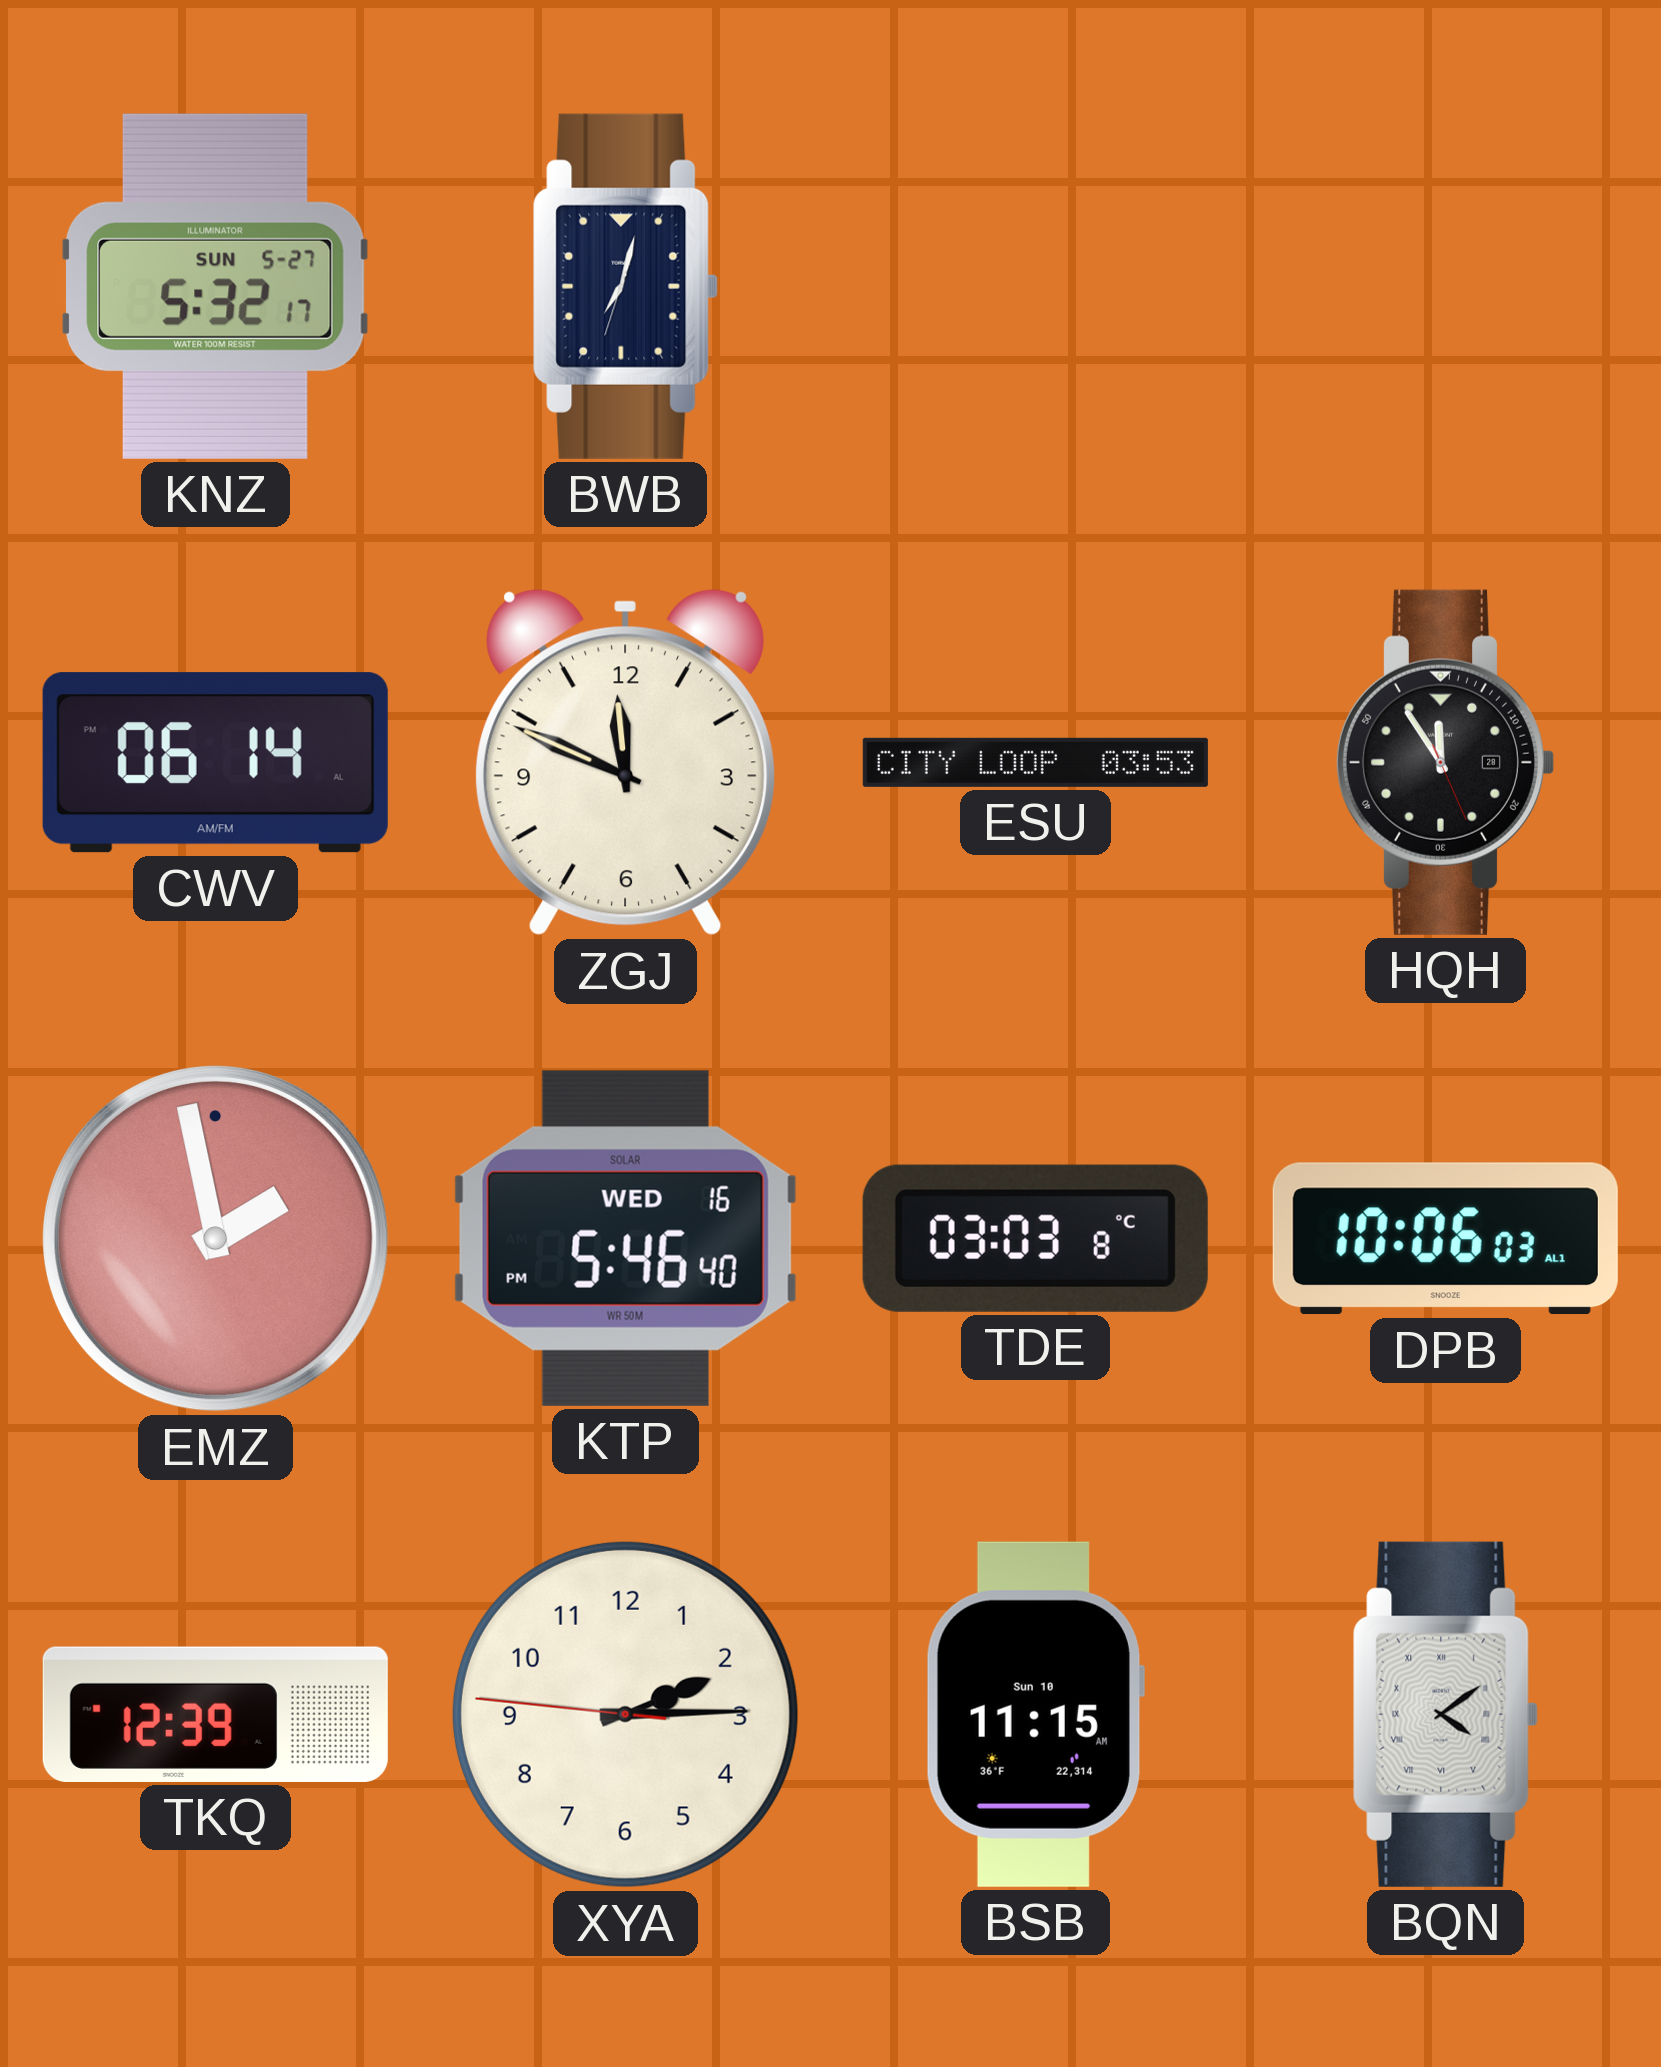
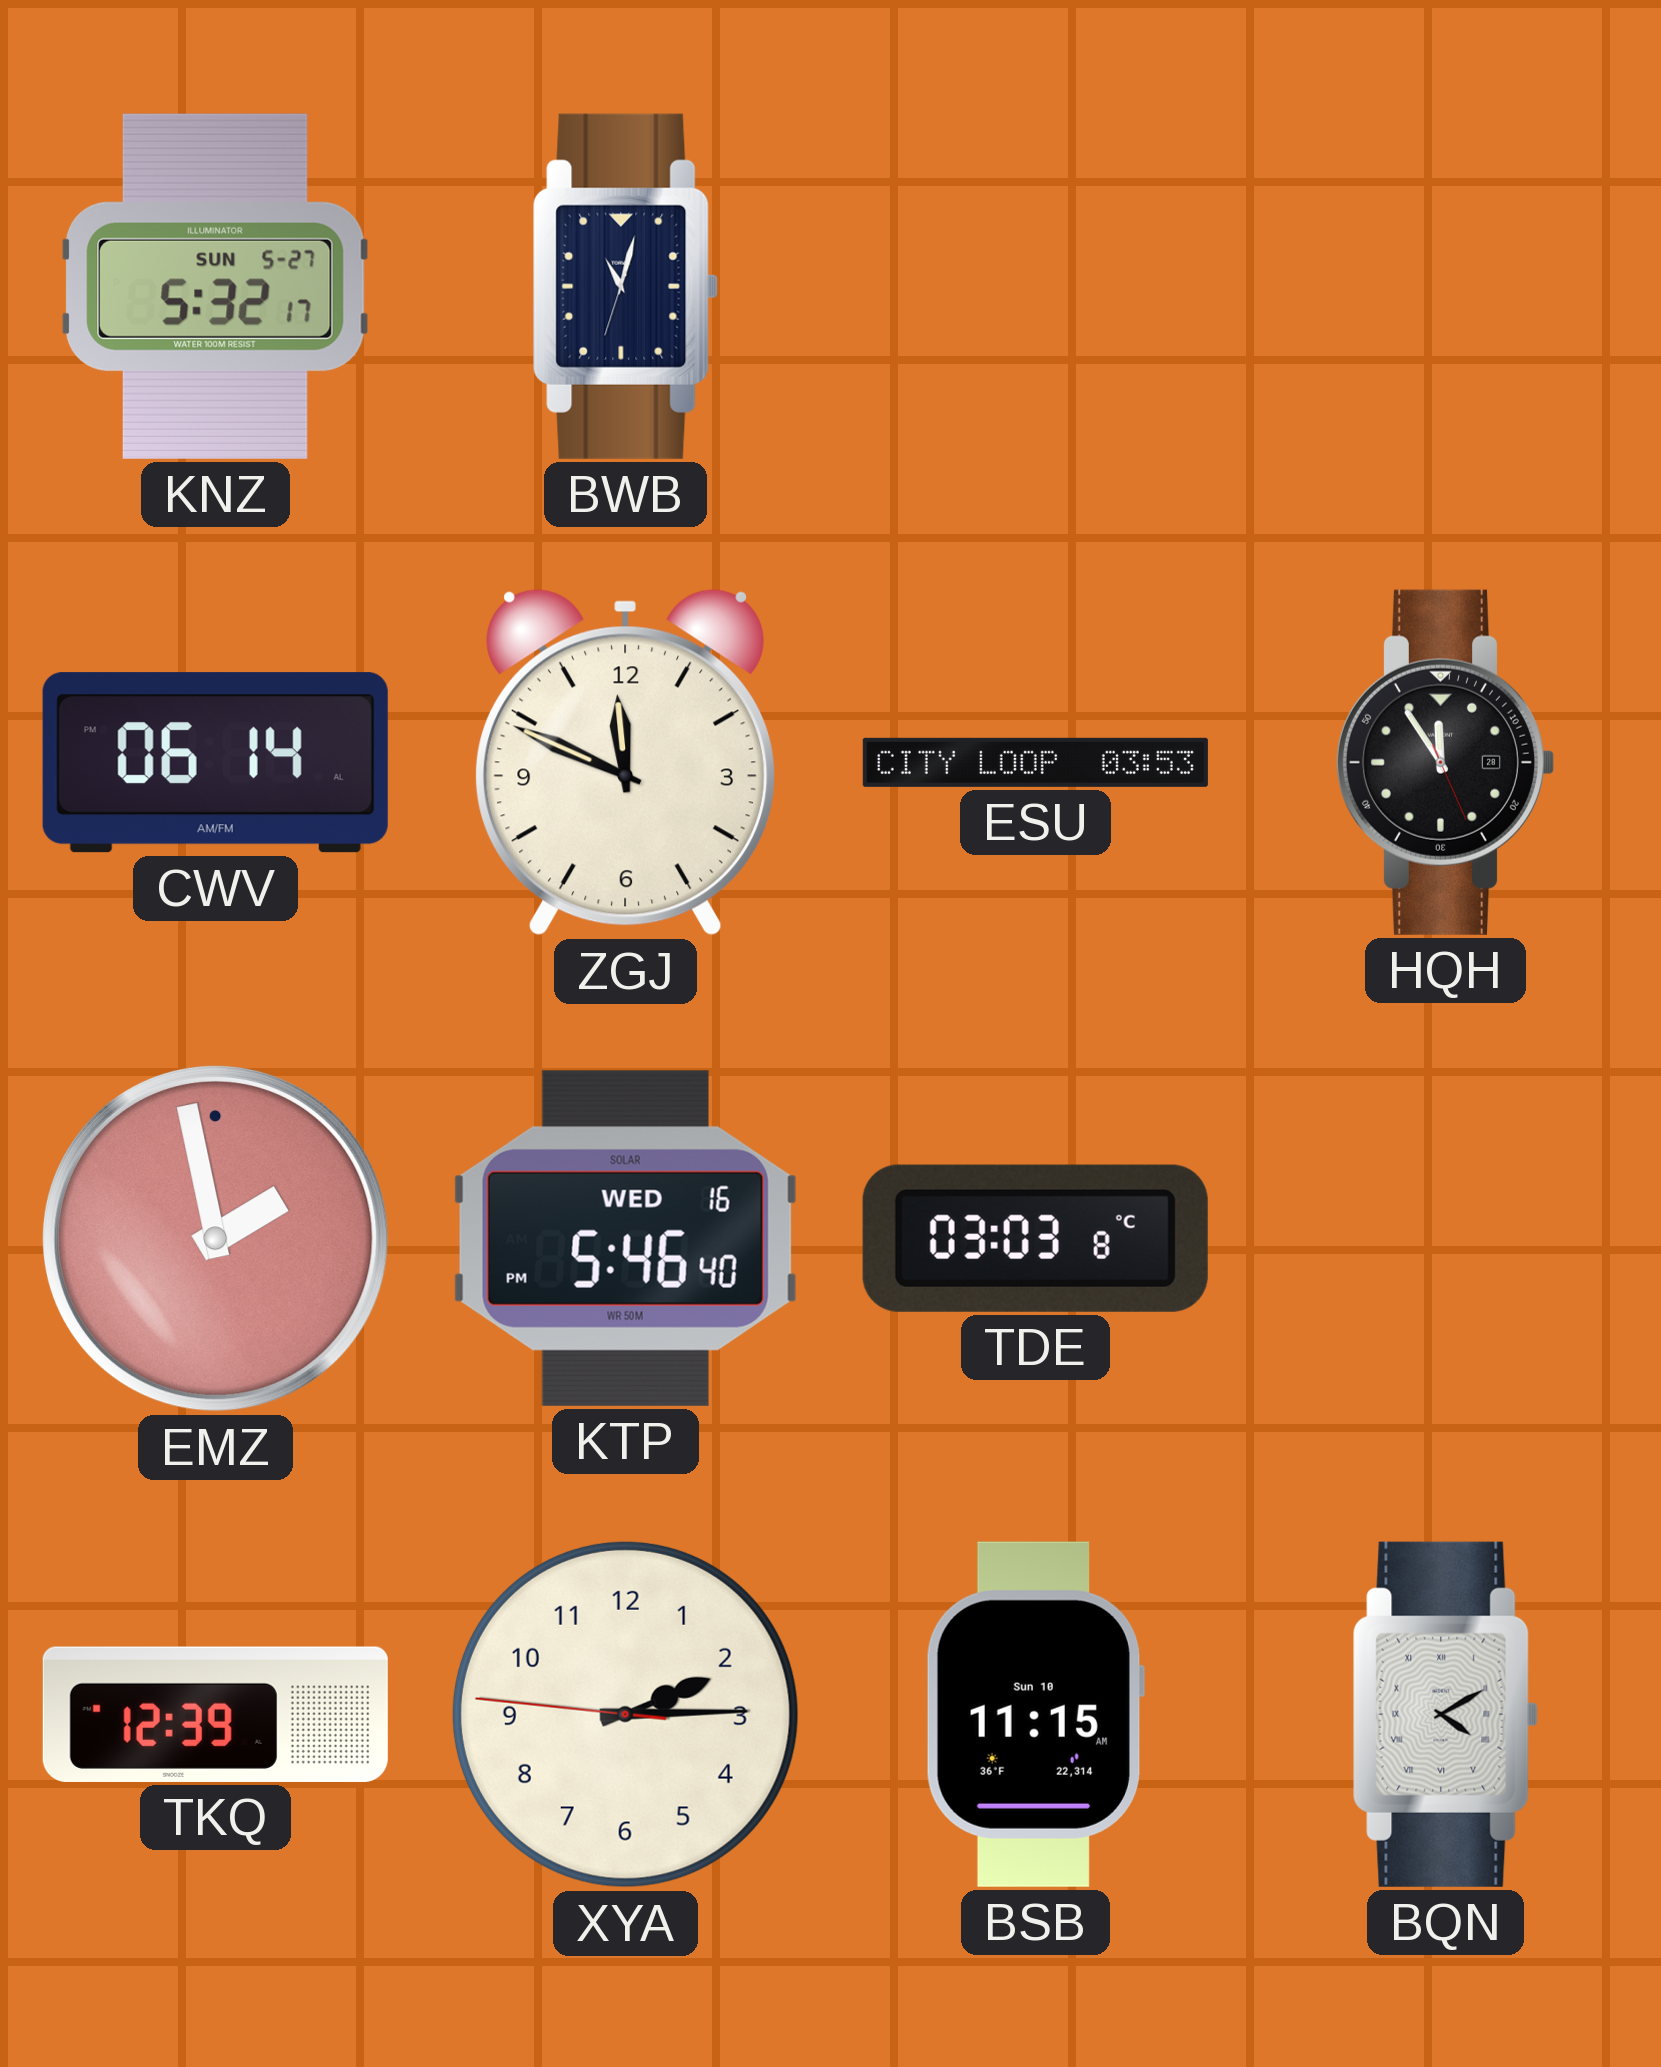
BWB: 7:02 -> 11:02
DPB: 10:06 -> none
BQN: 4:09 -> 4:10
